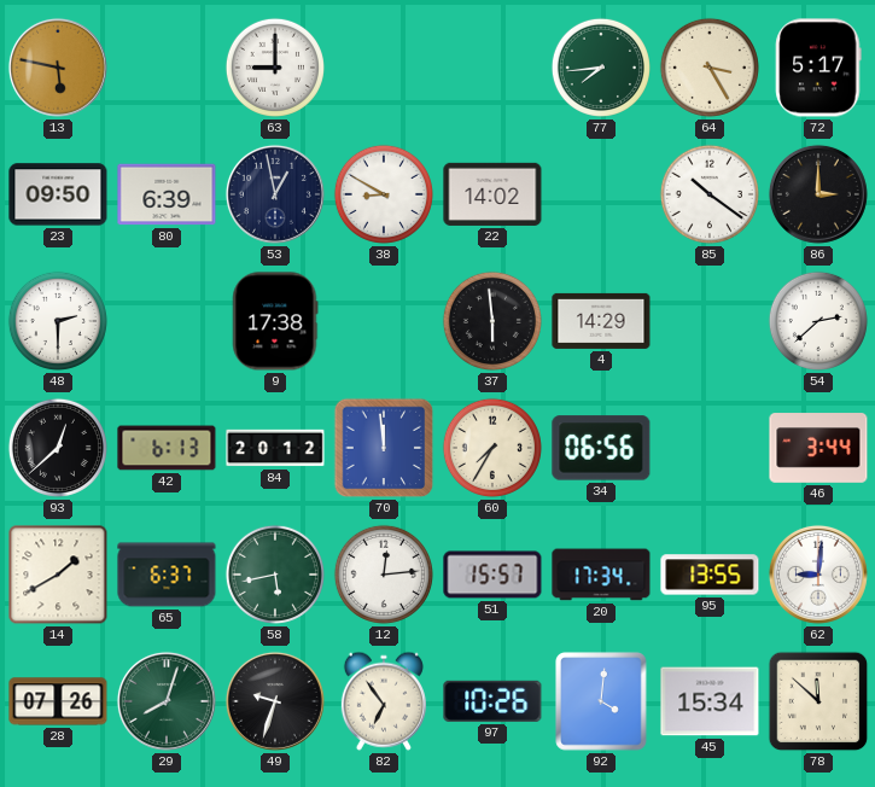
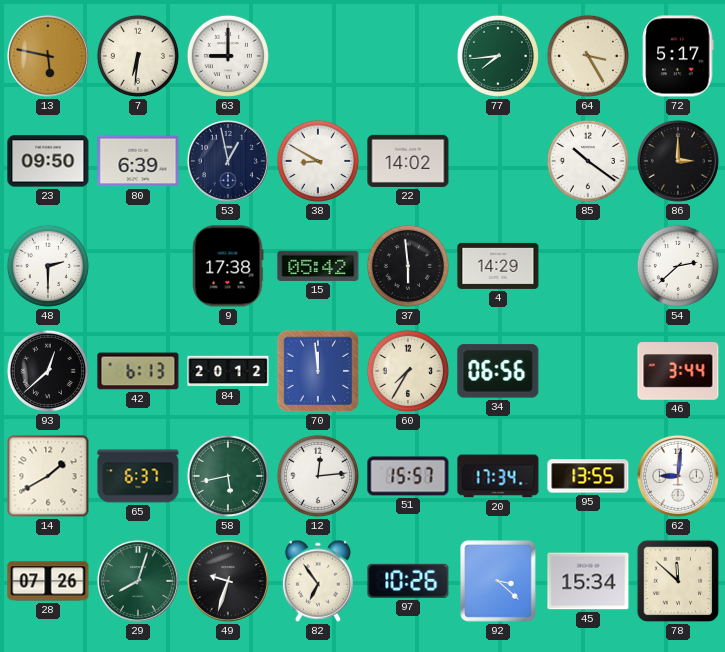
7: none -> 6:31
15: none -> 05:42
92: 4:01 -> 3:22
